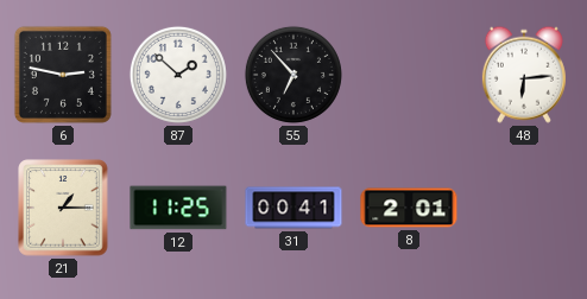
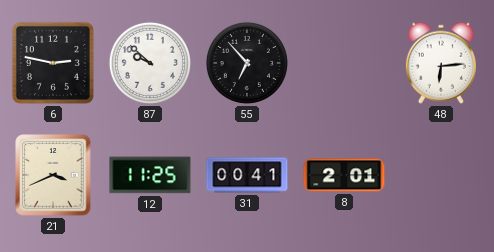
87: 1:52 -> 9:52
21: 1:15 -> 3:41
